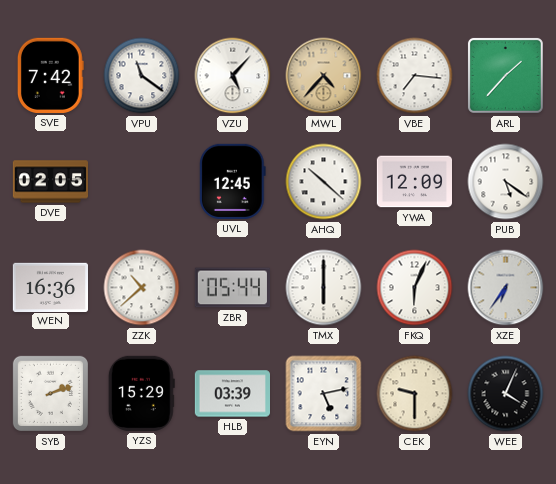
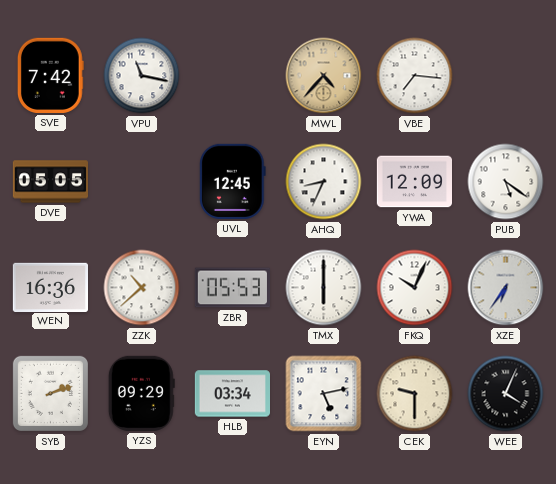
VPU: 11:21 -> 11:17
VZU: 5:07 -> none
ARL: 1:37 -> none
DVE: 02:05 -> 05:05
AHQ: 10:22 -> 8:34
ZBR: 05:44 -> 05:53
FKQ: 6:04 -> 10:04
YZS: 15:29 -> 09:29
HLB: 03:39 -> 03:34
